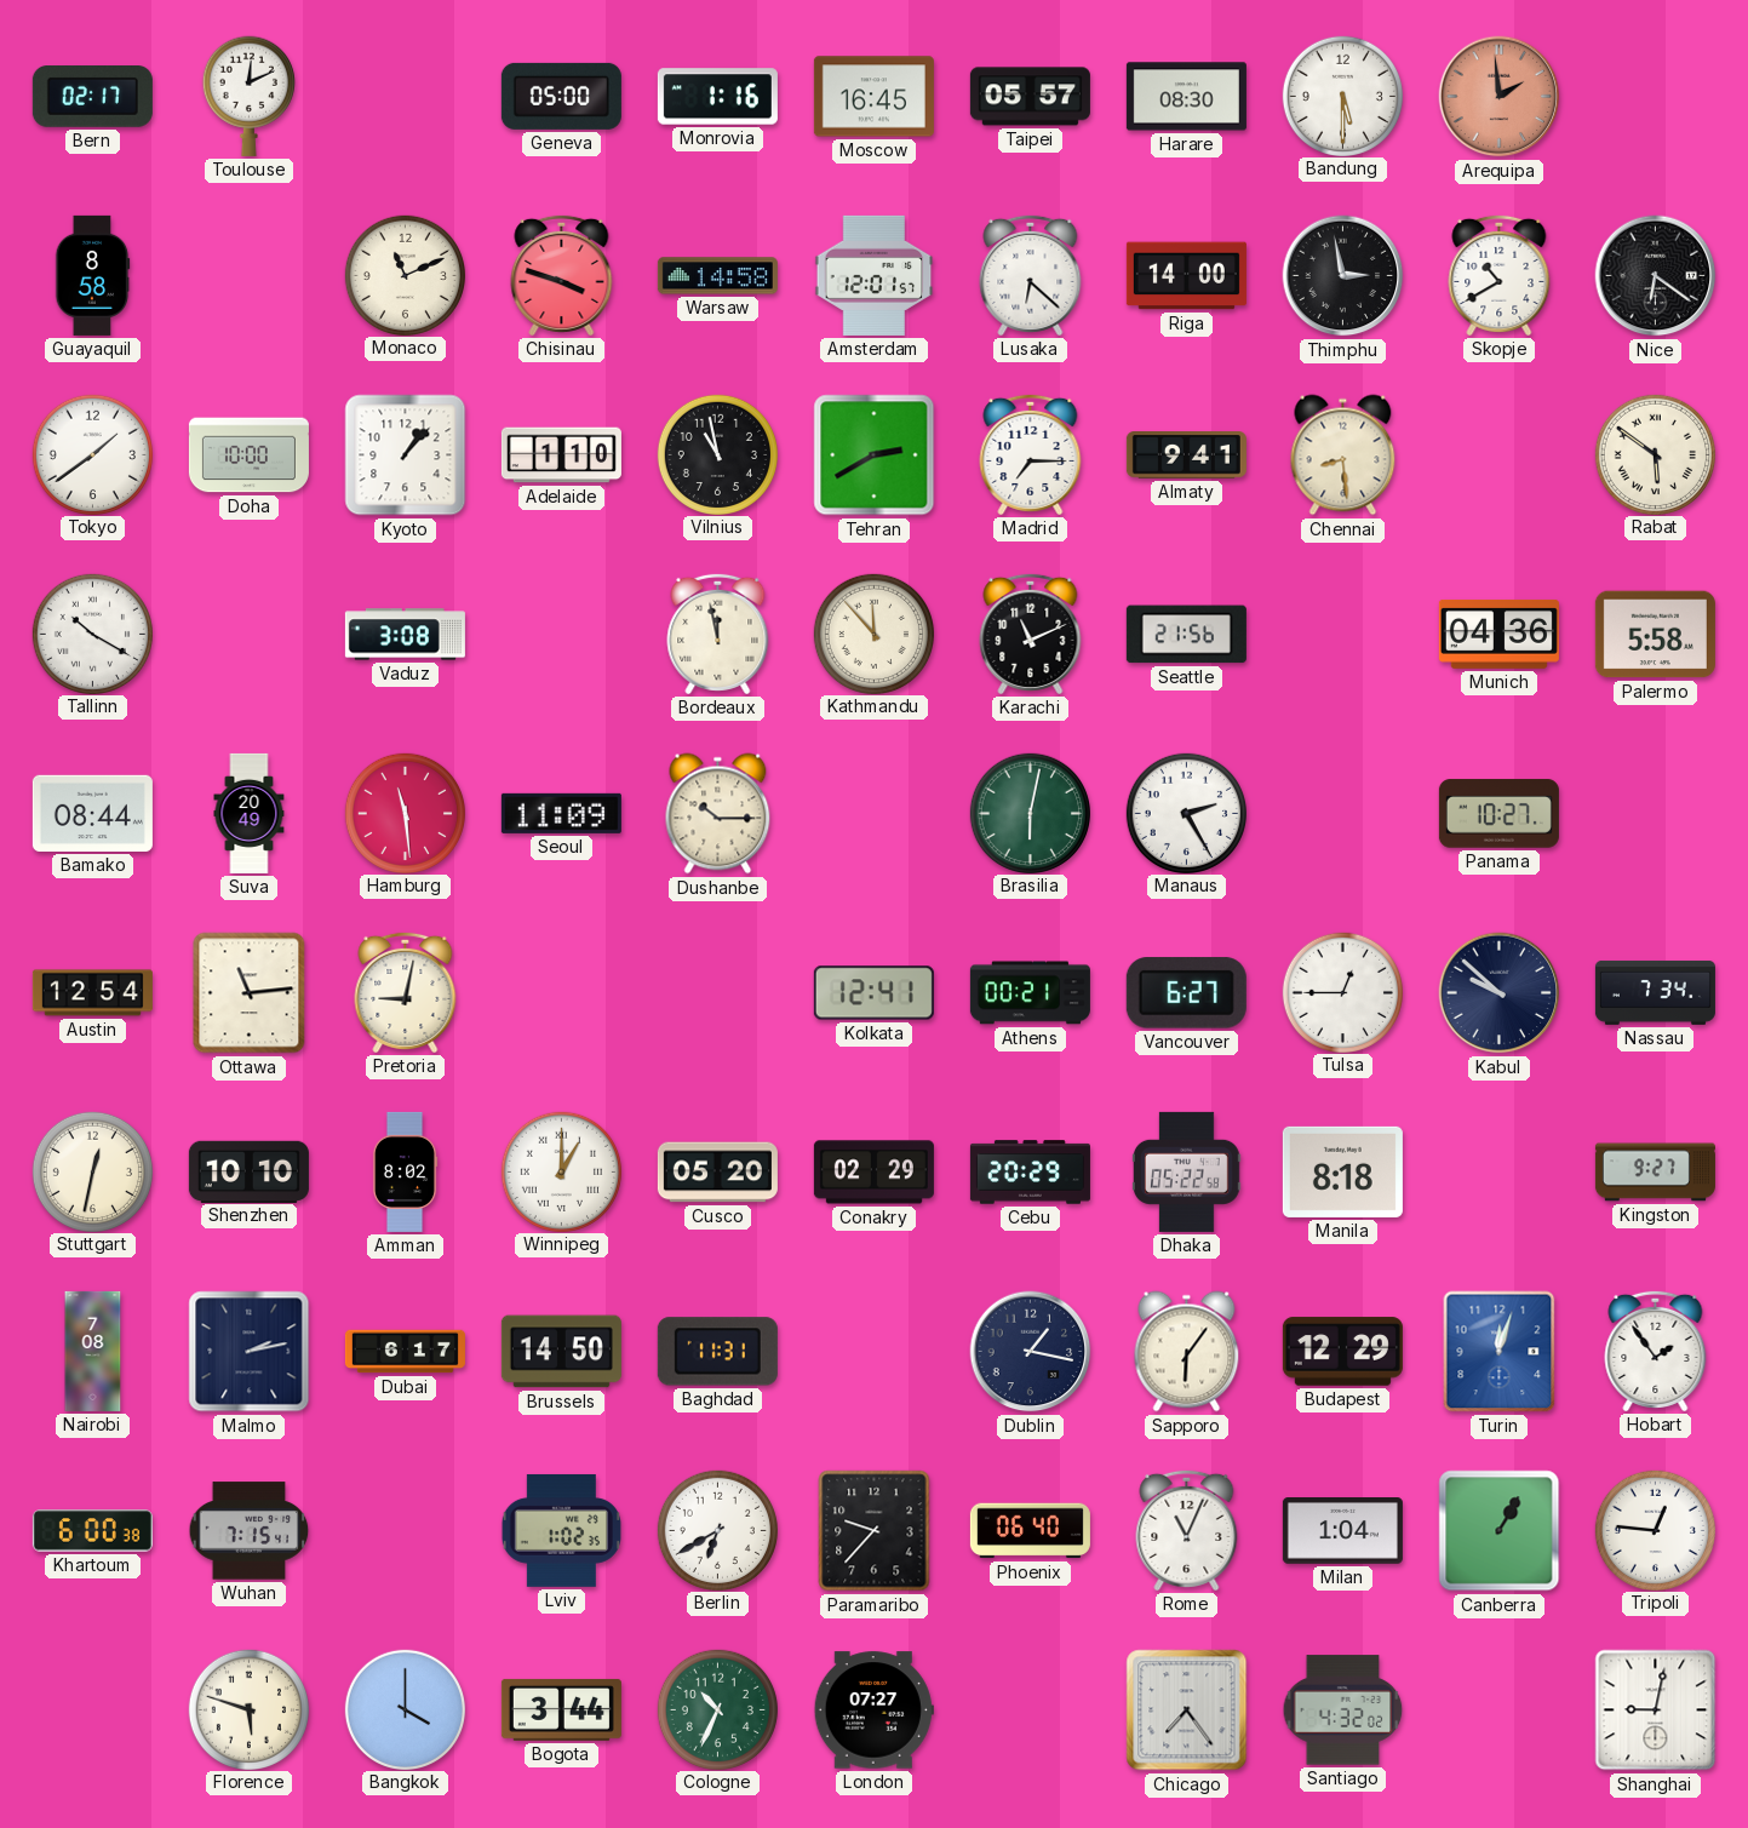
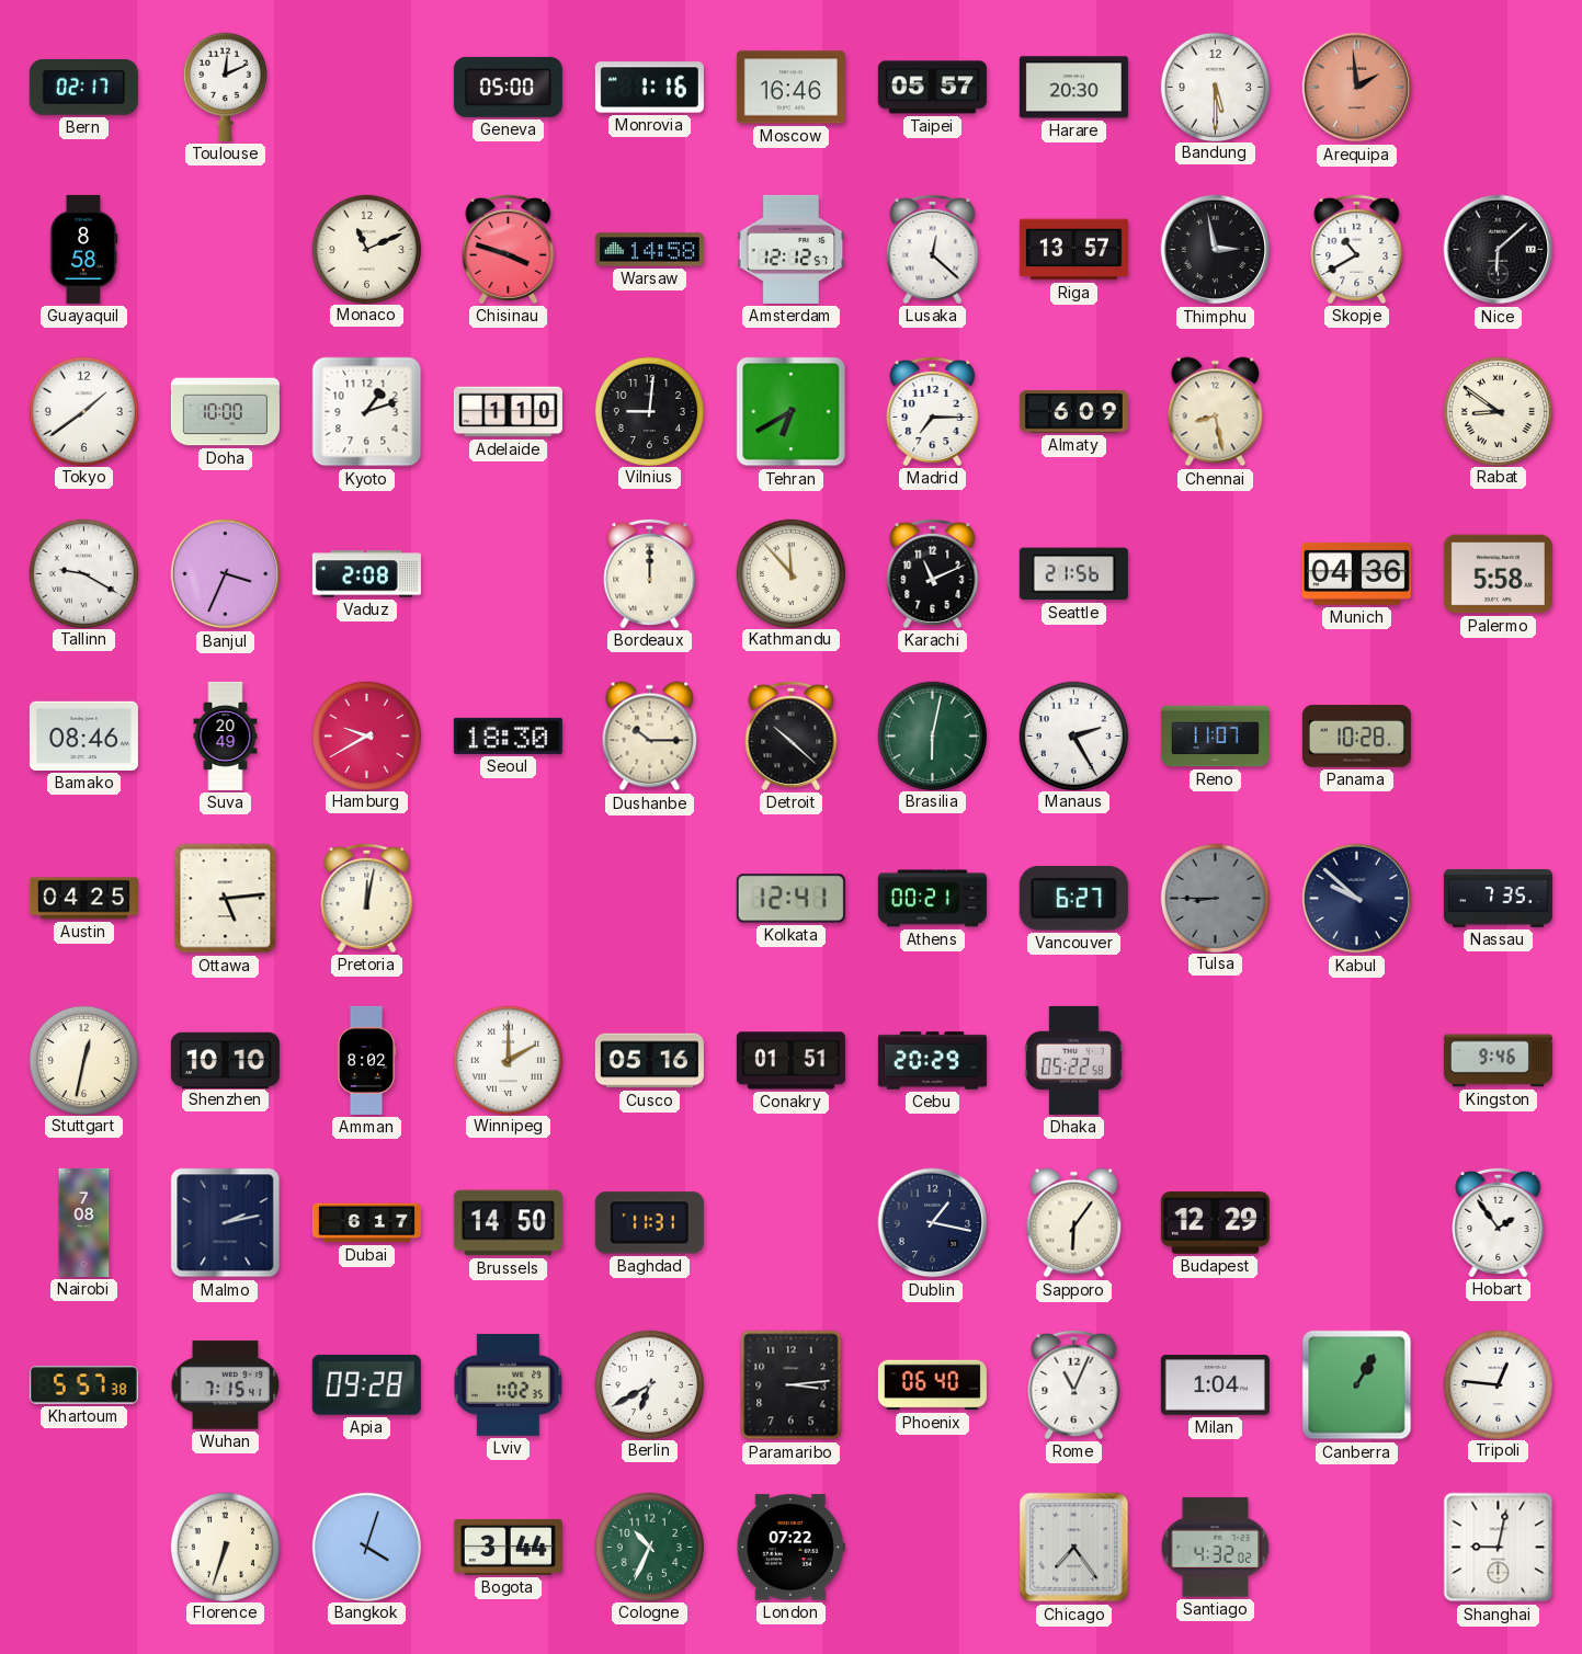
Moscow: 16:45 -> 16:46
Harare: 08:30 -> 20:30
Amsterdam: 12:01 -> 12:12
Lusaka: 6:22 -> 12:22
Riga: 14:00 -> 13:57
Nice: 6:21 -> 6:08
Kyoto: 1:07 -> 1:12
Vilnius: 10:58 -> 9:01
Tehran: 2:40 -> 6:40
Almaty: 9:41 -> 6:09
Chennai: 8:29 -> 8:28
Rabat: 5:51 -> 8:51
Tallinn: 10:20 -> 9:20
Banjul: none -> 3:34
Vaduz: 3:08 -> 2:08
Bordeaux: 11:58 -> 12:00
Bamako: 08:44 -> 08:46
Hamburg: 11:29 -> 9:40
Seoul: 11:09 -> 18:30
Detroit: none -> 10:22
Reno: none -> 11:07
Panama: 10:27 -> 10:28
Austin: 12:54 -> 04:25
Ottawa: 11:14 -> 5:14
Pretoria: 9:02 -> 12:02
Tulsa: 12:45 -> 8:45
Tulsa dial: white -> grey
Nassau: 7:34 -> 7:35
Winnipeg: 1:00 -> 2:00
Cusco: 05:20 -> 05:16
Conakry: 02:29 -> 01:51
Manila: 8:18 -> none
Kingston: 9:27 -> 9:46
Turin: 12:03 -> none
Khartoum: 6:00 -> 5:57
Apia: none -> 09:28
Paramaribo: 9:37 -> 3:14
Florence: 5:48 -> 6:33
Bangkok: 4:00 -> 4:03
London: 07:27 -> 07:22
